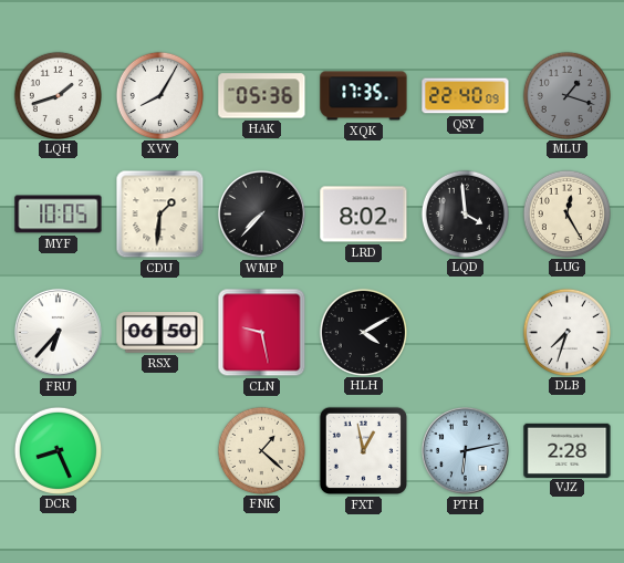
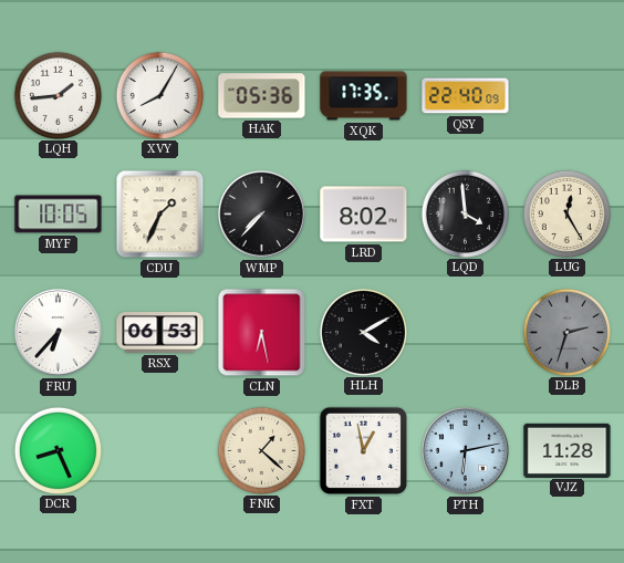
LQH: 1:42 -> 1:44
MLU: 1:18 -> none
CDU: 1:31 -> 1:34
RSX: 06:50 -> 06:53
CLN: 9:28 -> 6:28
DLB: 7:33 -> 2:33
DLB dial: white -> grey
VJZ: 2:28 -> 11:28
